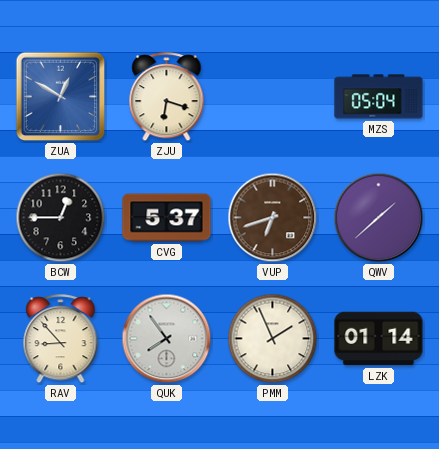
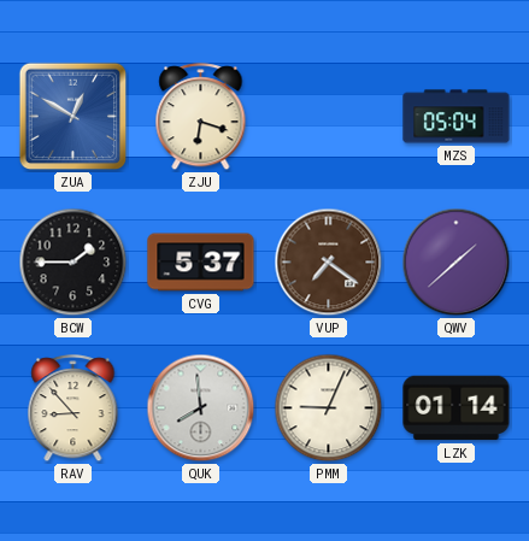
BCW: 12:45 -> 1:45
VUP: 6:42 -> 7:21
QUK: 7:54 -> 7:59
PMM: 1:56 -> 9:04
